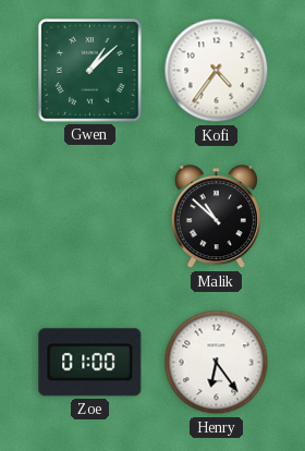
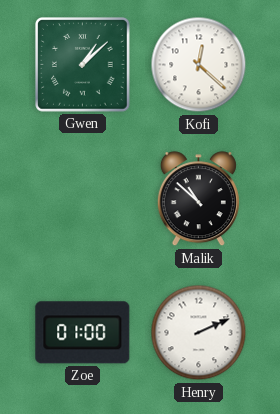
Kofi: 4:36 -> 12:22
Henry: 6:24 -> 2:11
